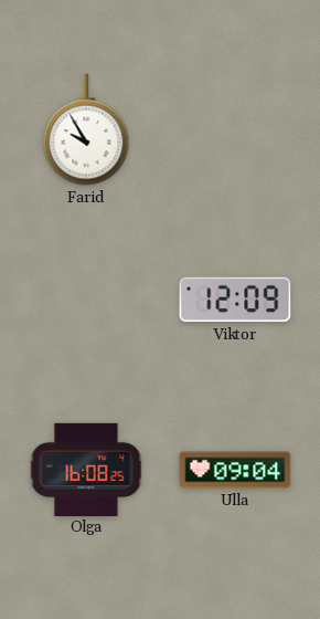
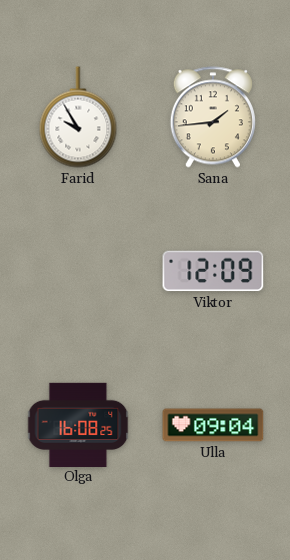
Sana: none -> 1:44
